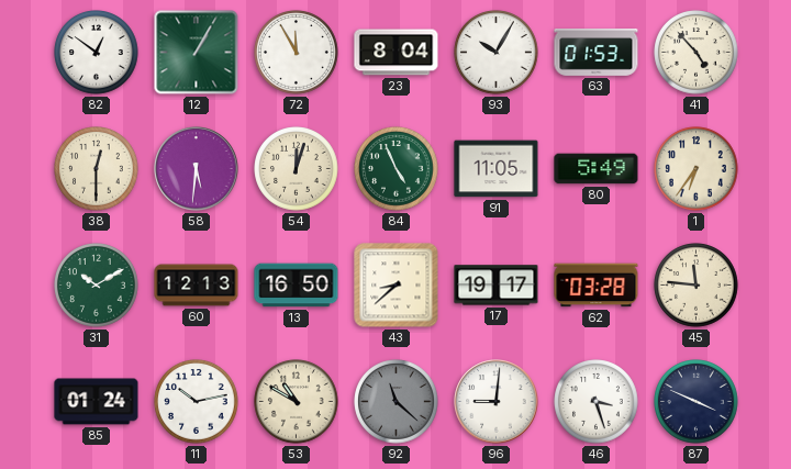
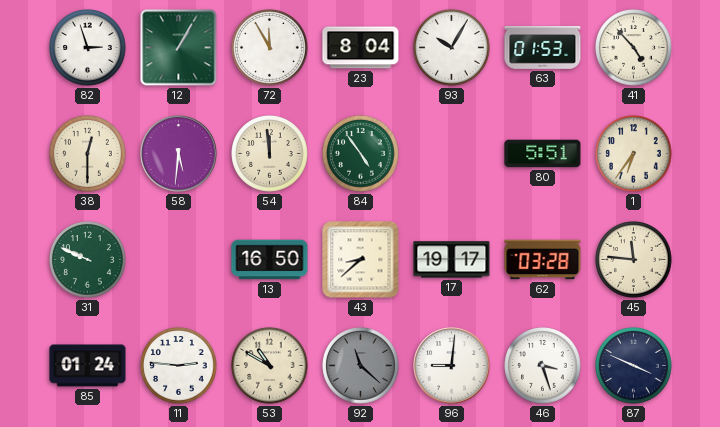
82: 12:51 -> 2:57
54: 12:03 -> 11:59
84: 4:56 -> 4:54
91: 11:05 -> none
80: 5:49 -> 5:51
31: 10:10 -> 9:49
60: 12:13 -> none
11: 10:13 -> 2:46
